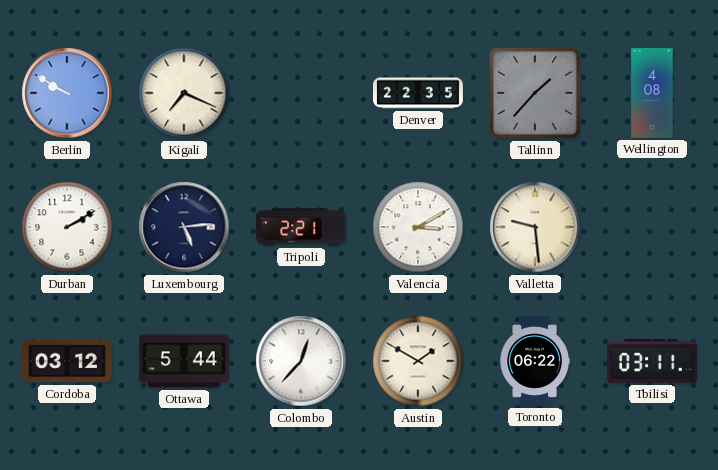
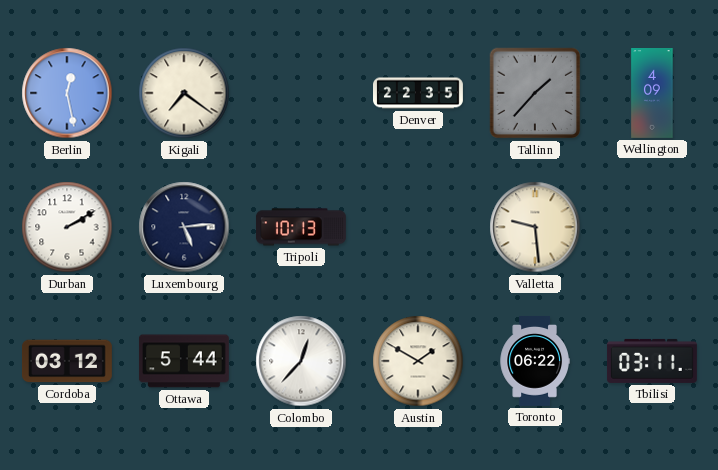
Berlin: 9:50 -> 12:28
Kigali: 7:19 -> 7:21
Wellington: 4:08 -> 4:09
Tripoli: 2:21 -> 10:13
Valencia: 3:10 -> none
